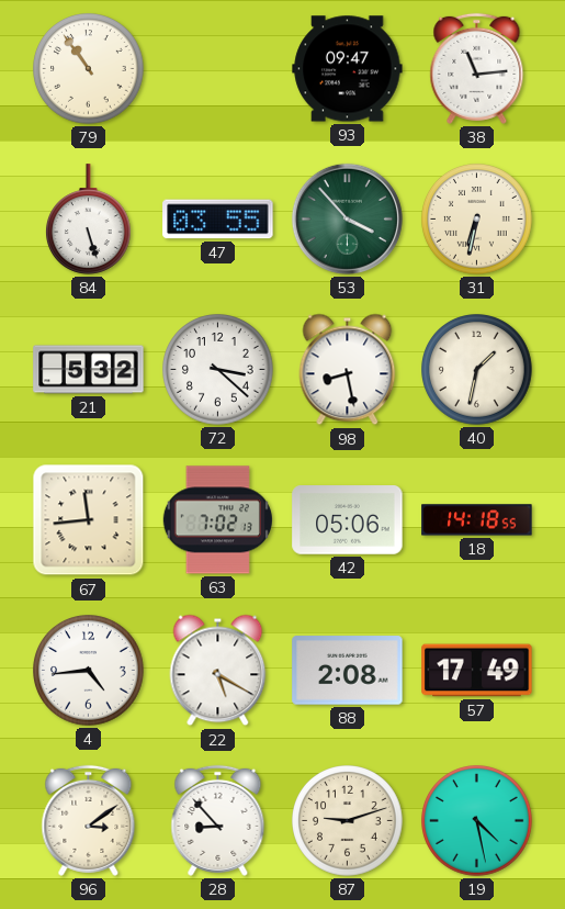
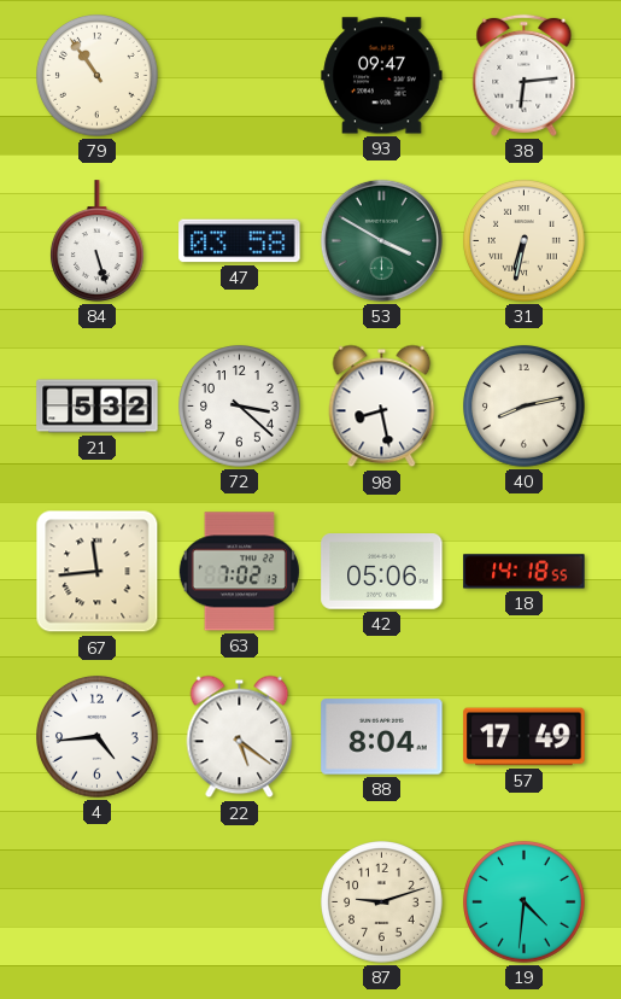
38: 11:14 -> 6:14
47: 03:55 -> 03:58
53: 3:53 -> 3:50
40: 1:32 -> 8:13
22: 5:20 -> 5:21
88: 2:08 -> 8:04
96: 3:09 -> none
28: 8:53 -> none
19: 4:28 -> 4:31
